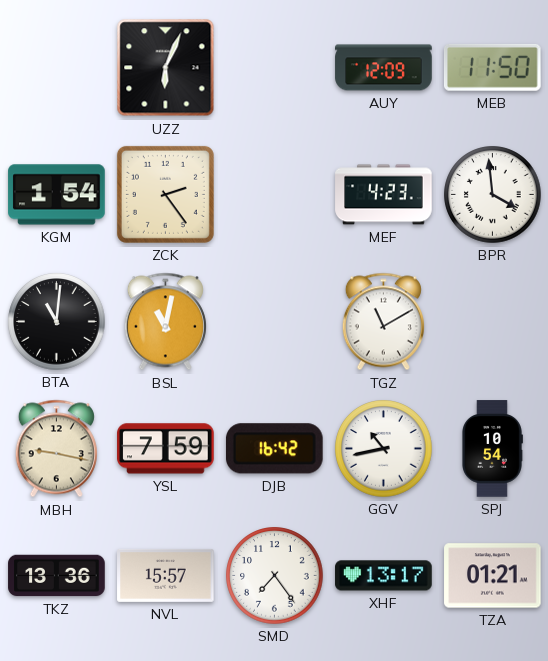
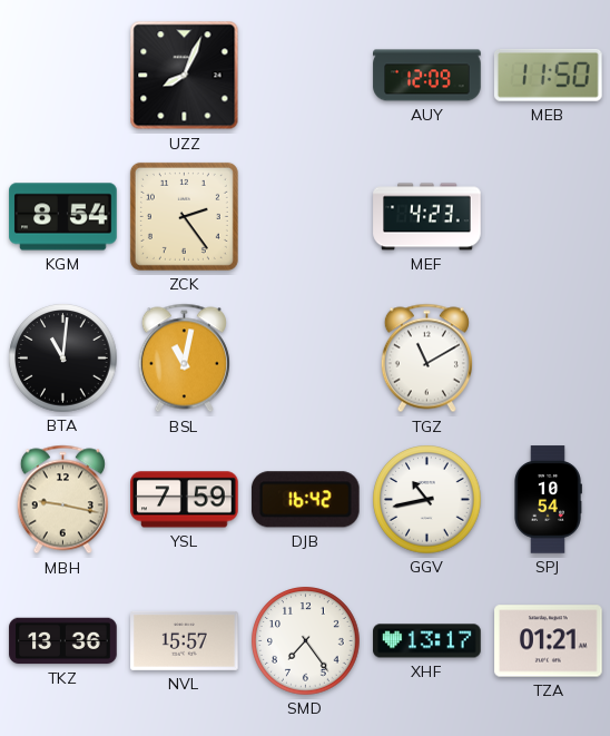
UZZ: 6:04 -> 8:04
KGM: 1:54 -> 8:54
BPR: 3:59 -> none
